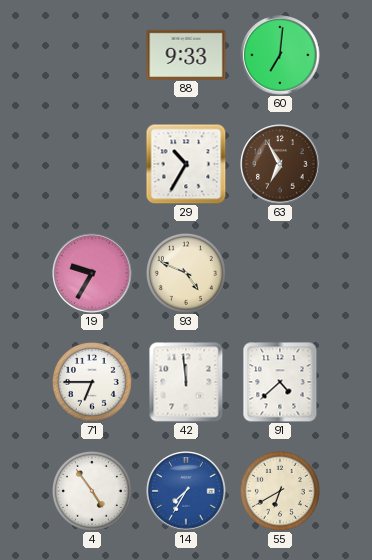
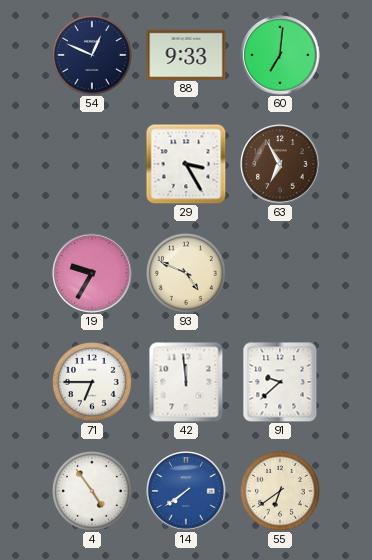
54: none -> 12:49
29: 10:35 -> 3:25
91: 4:38 -> 9:38
14: 7:35 -> 7:39
55: 6:40 -> 6:39
